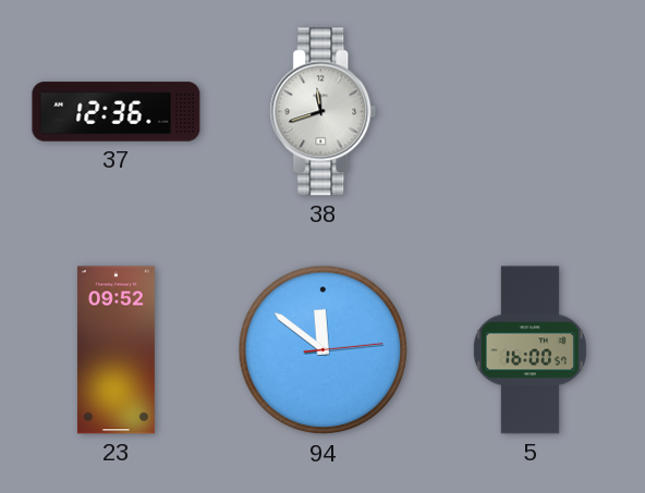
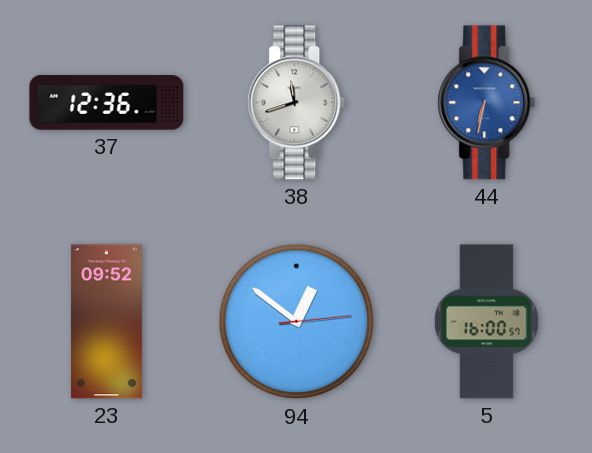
44: none -> 6:32
94: 11:51 -> 12:51
